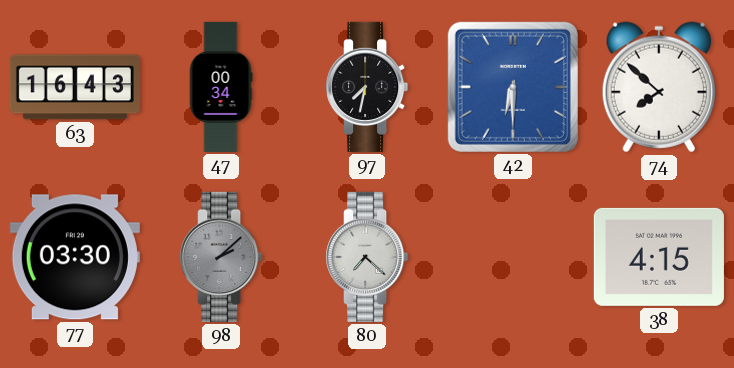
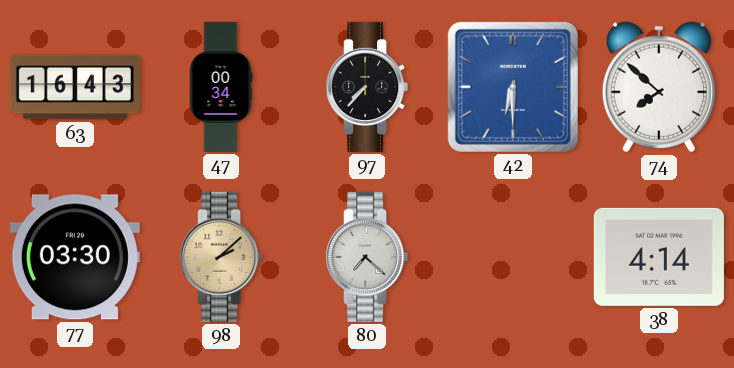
97: 7:32 -> 7:37
98 dial: grey -> champagne
38: 4:15 -> 4:14
